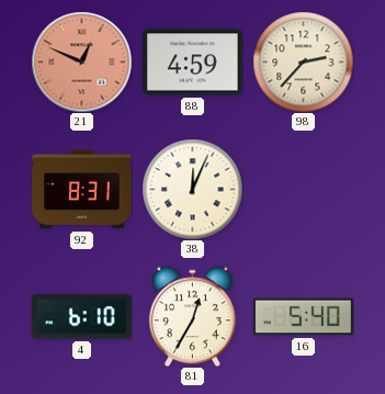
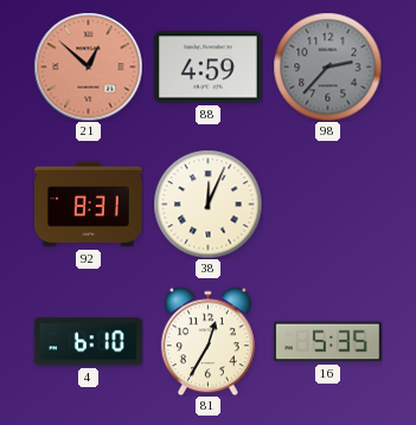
21: 12:49 -> 12:52
98 dial: cream -> grey
16: 5:40 -> 5:35
